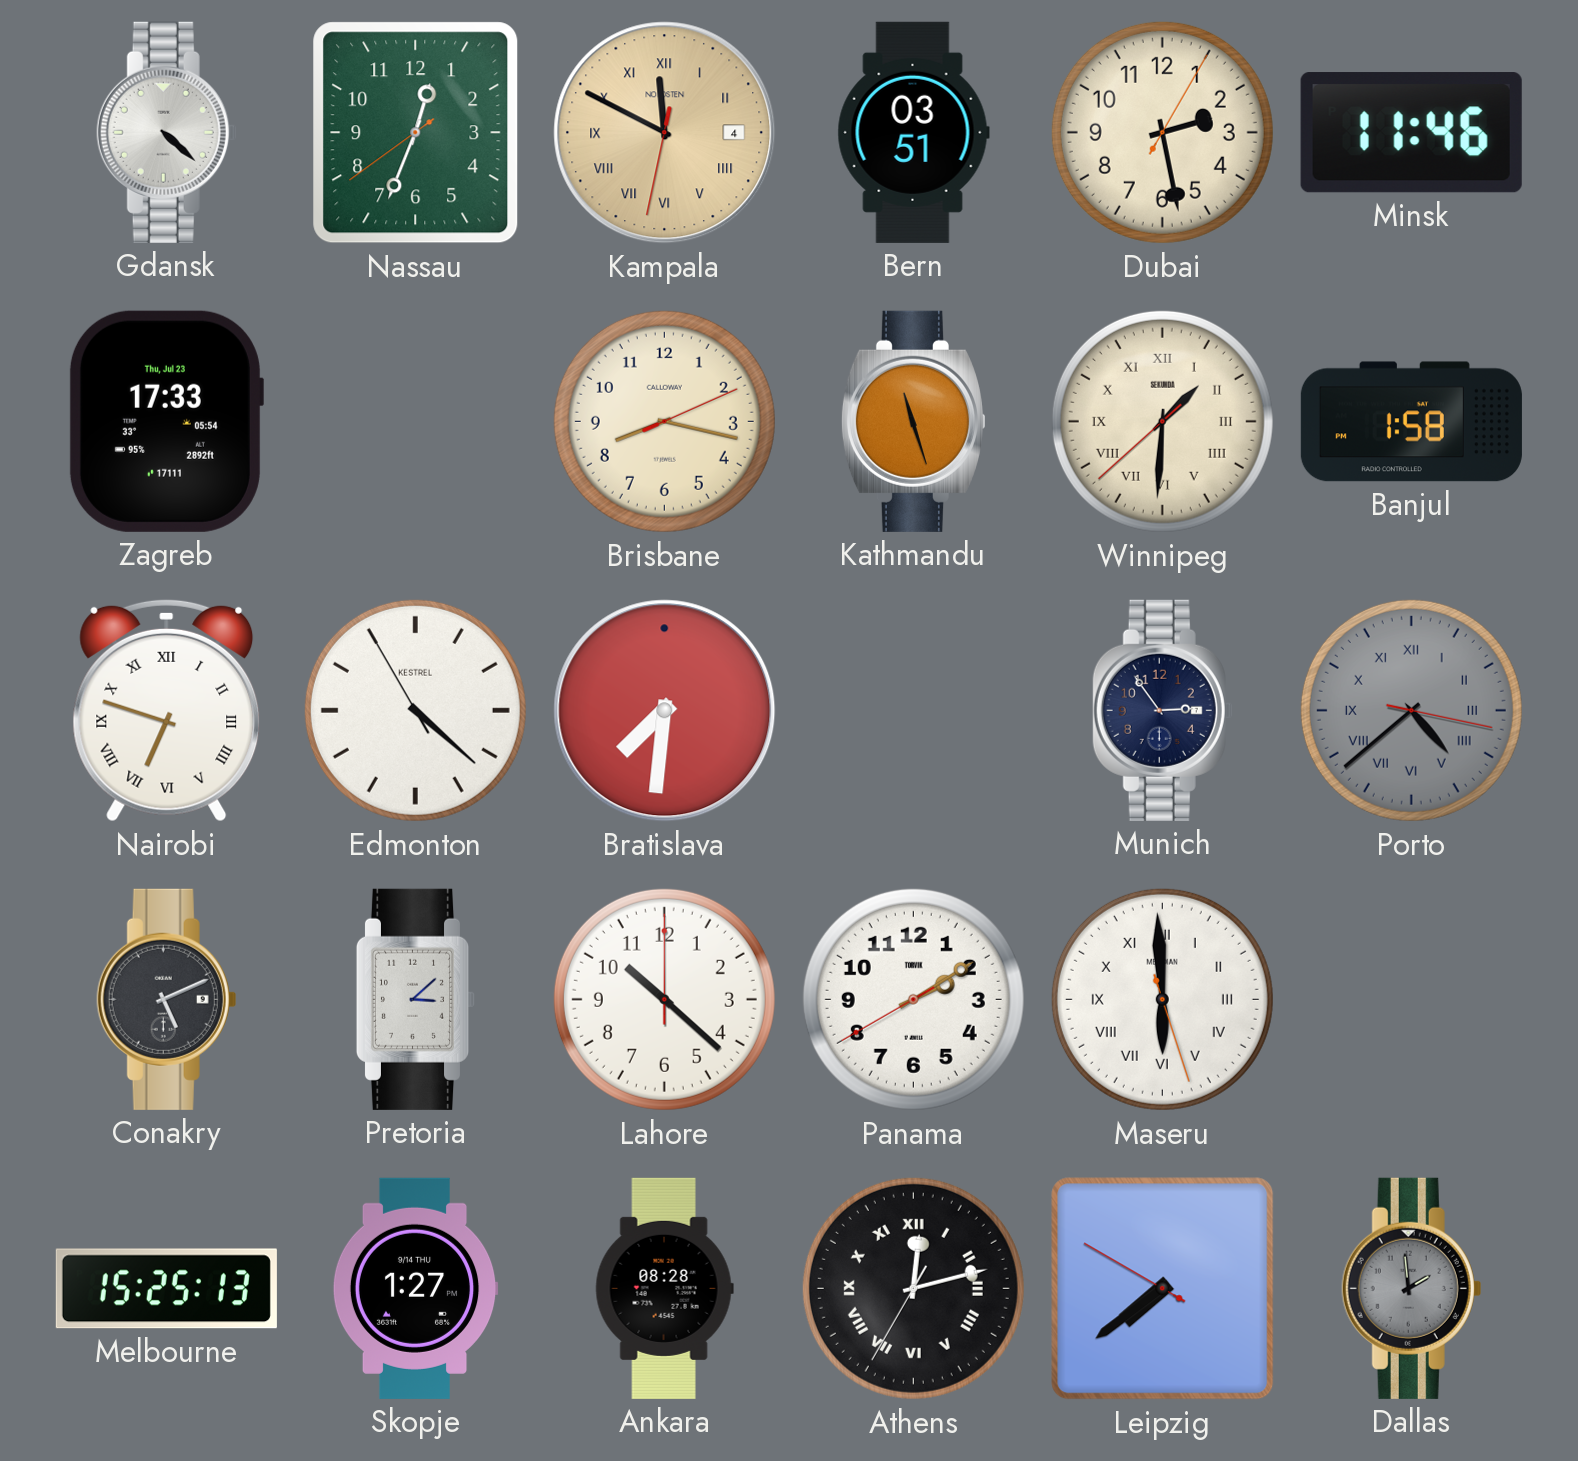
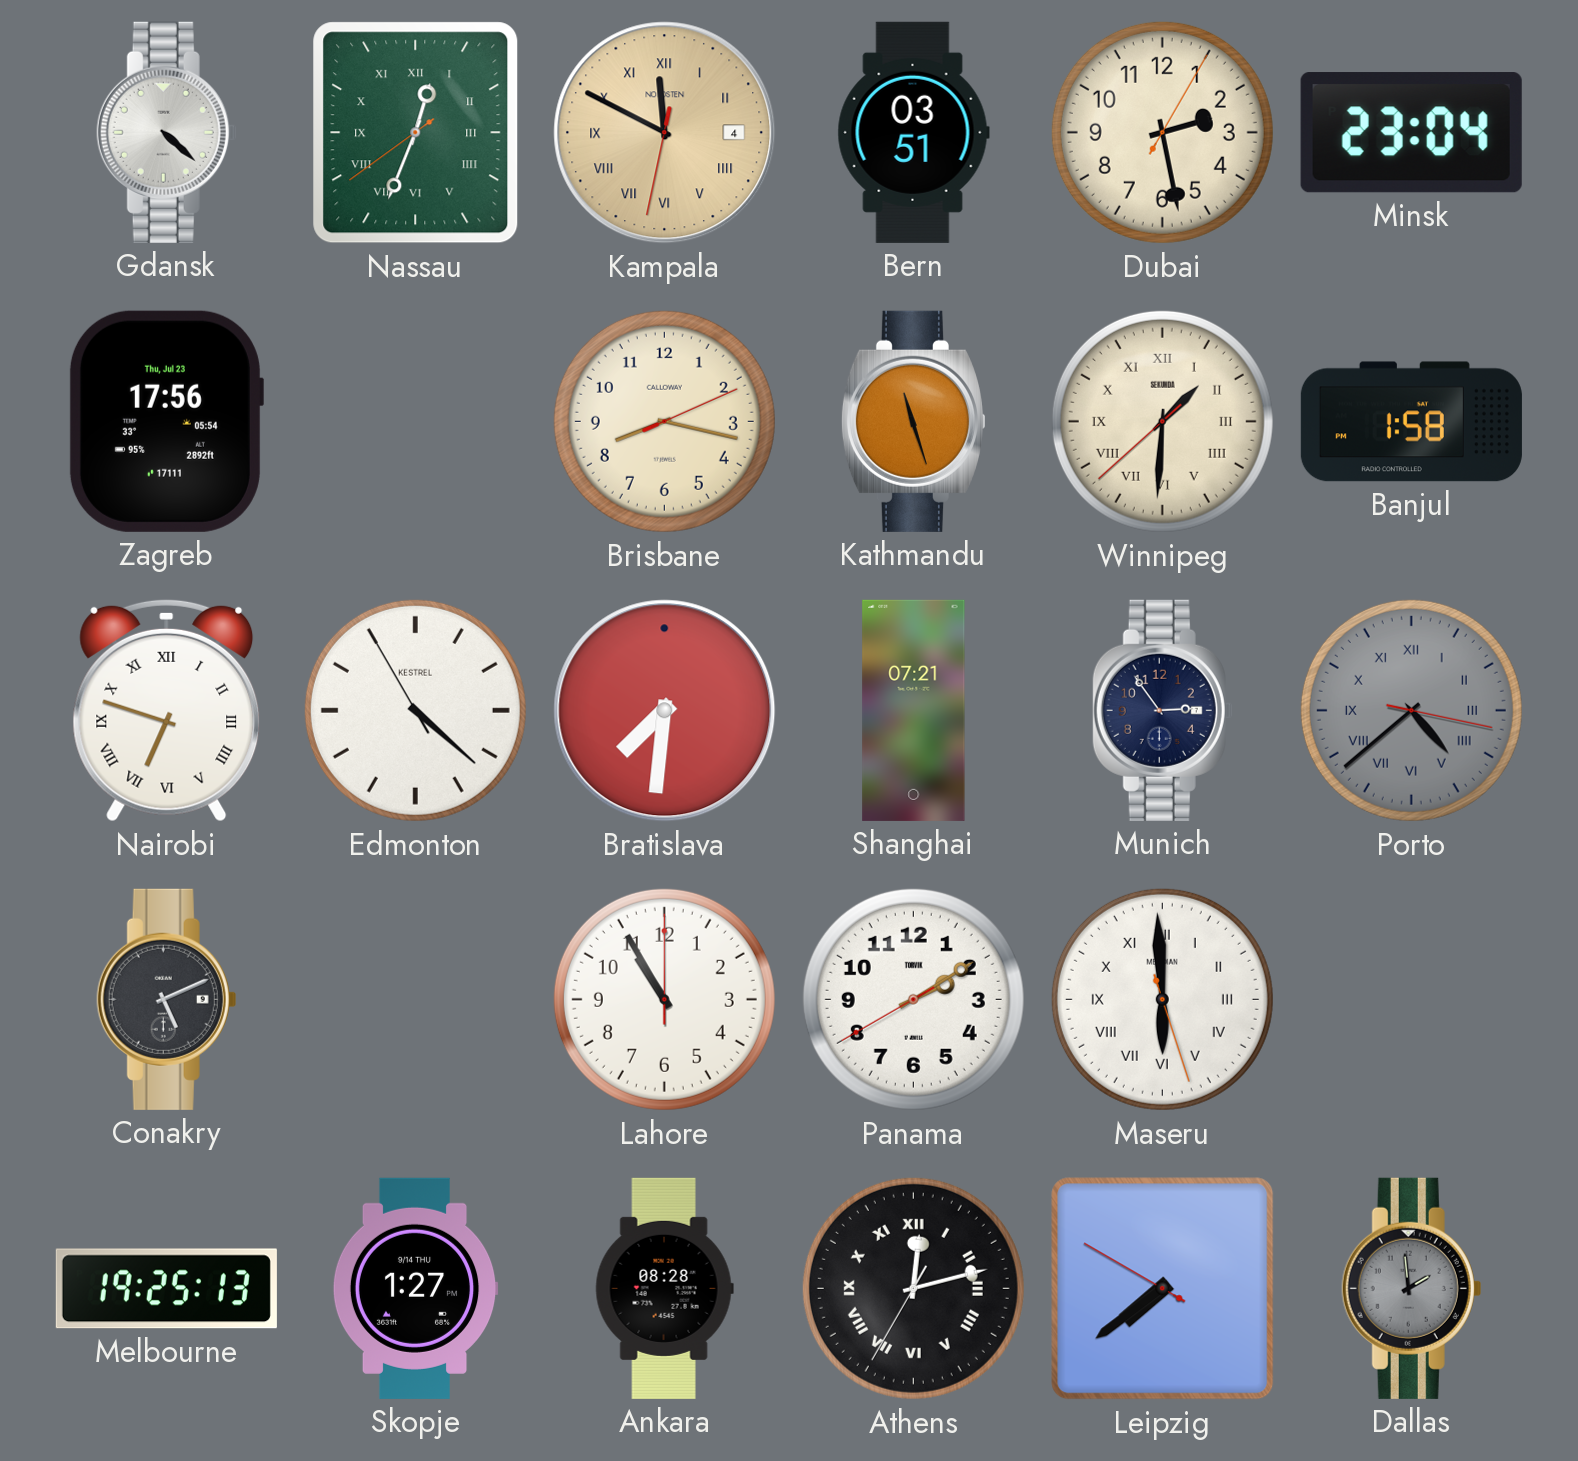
Nassau numerals: Arabic -> Roman
Minsk: 11:46 -> 23:04
Zagreb: 17:33 -> 17:56
Shanghai: none -> 07:21
Pretoria: 3:08 -> none
Lahore: 10:22 -> 10:55
Melbourne: 15:25 -> 19:25
